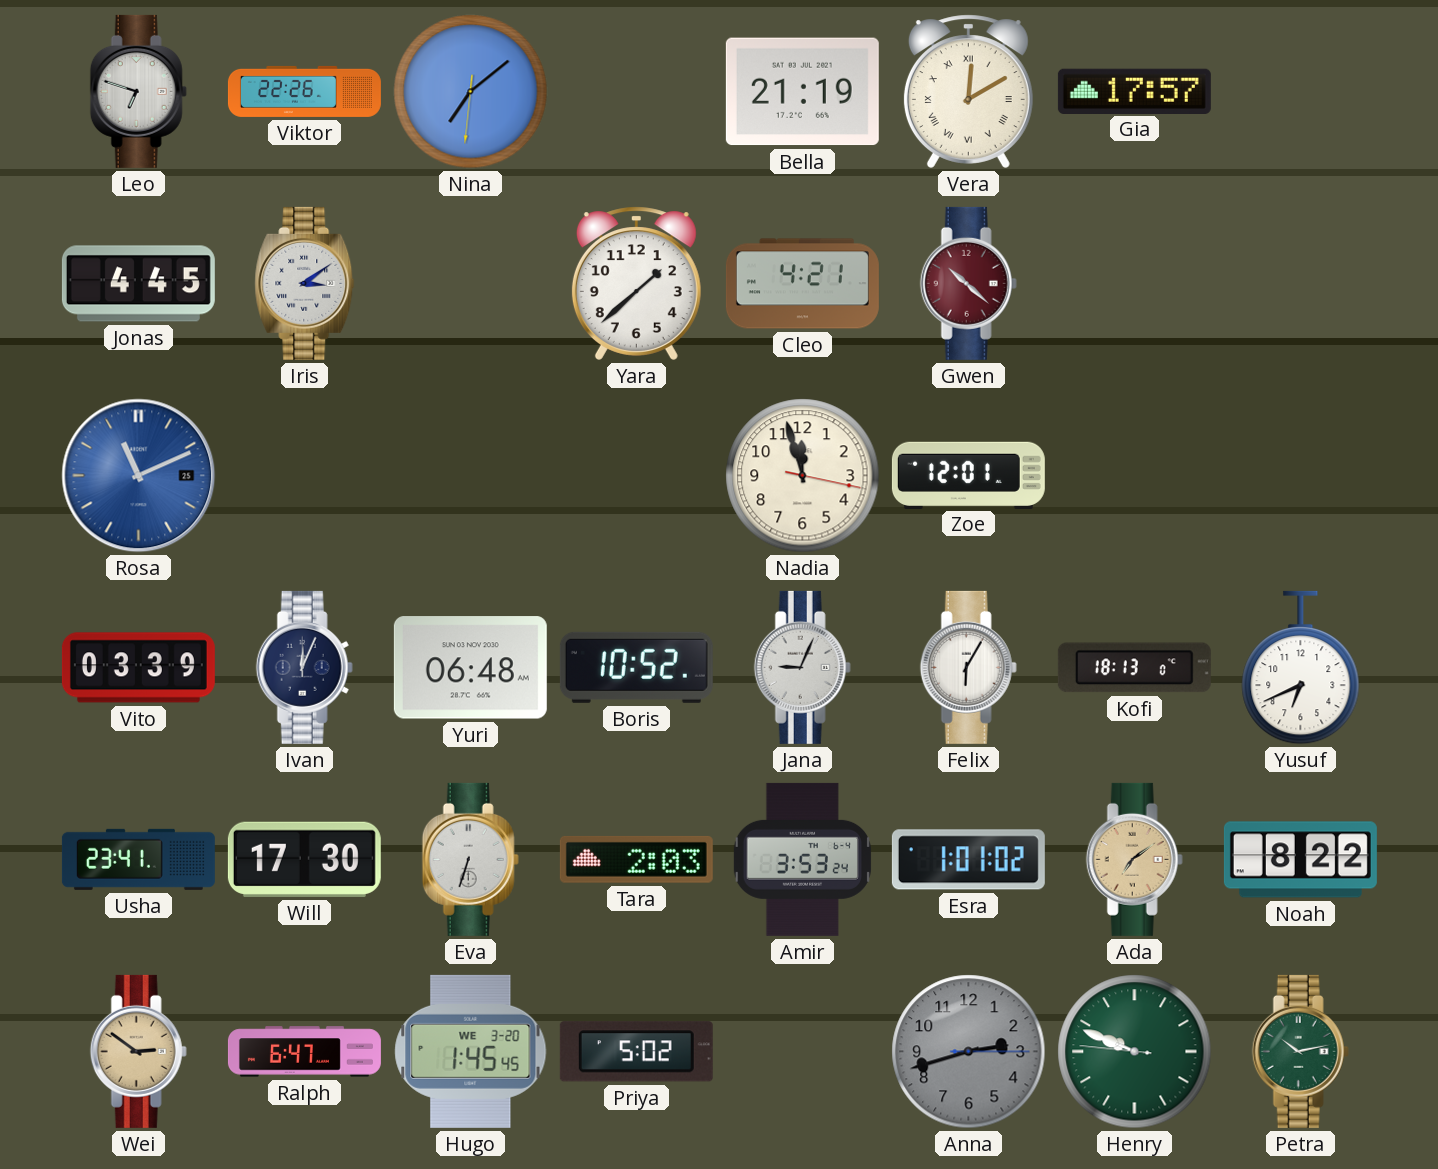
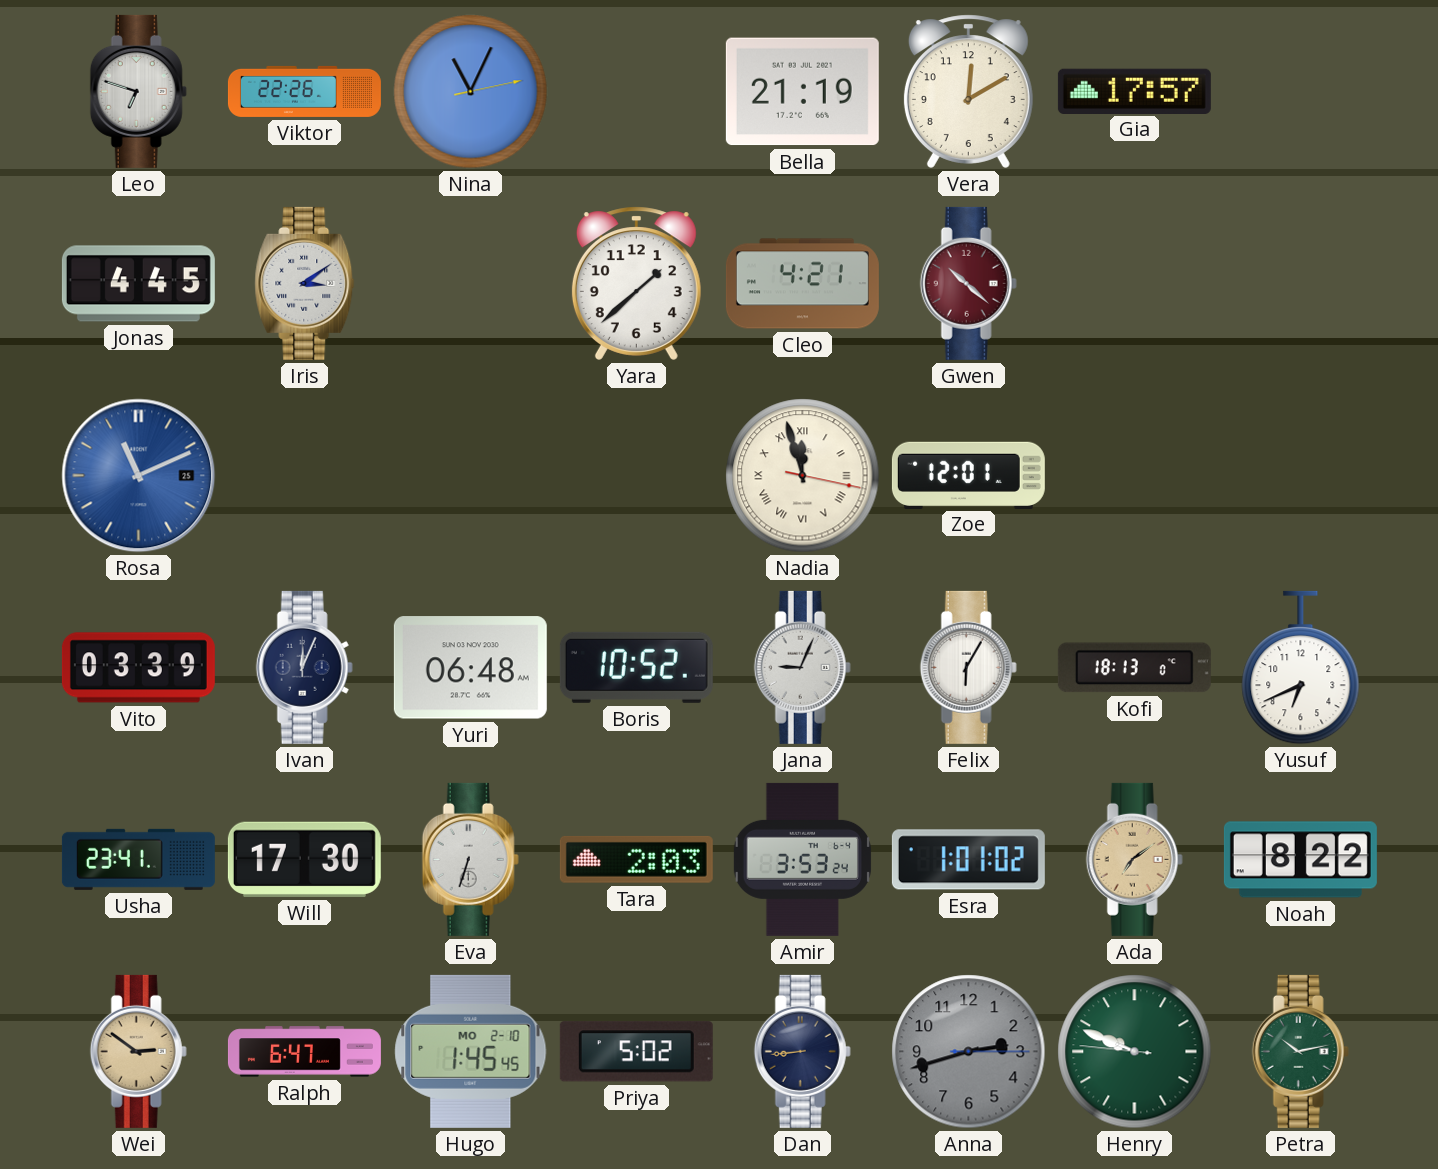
Nina: 7:08 -> 11:04
Vera numerals: Roman -> Arabic
Nadia numerals: Arabic -> Roman
Hugo date: WE 3-20 -> MO 2-10
Dan: none -> 8:44
